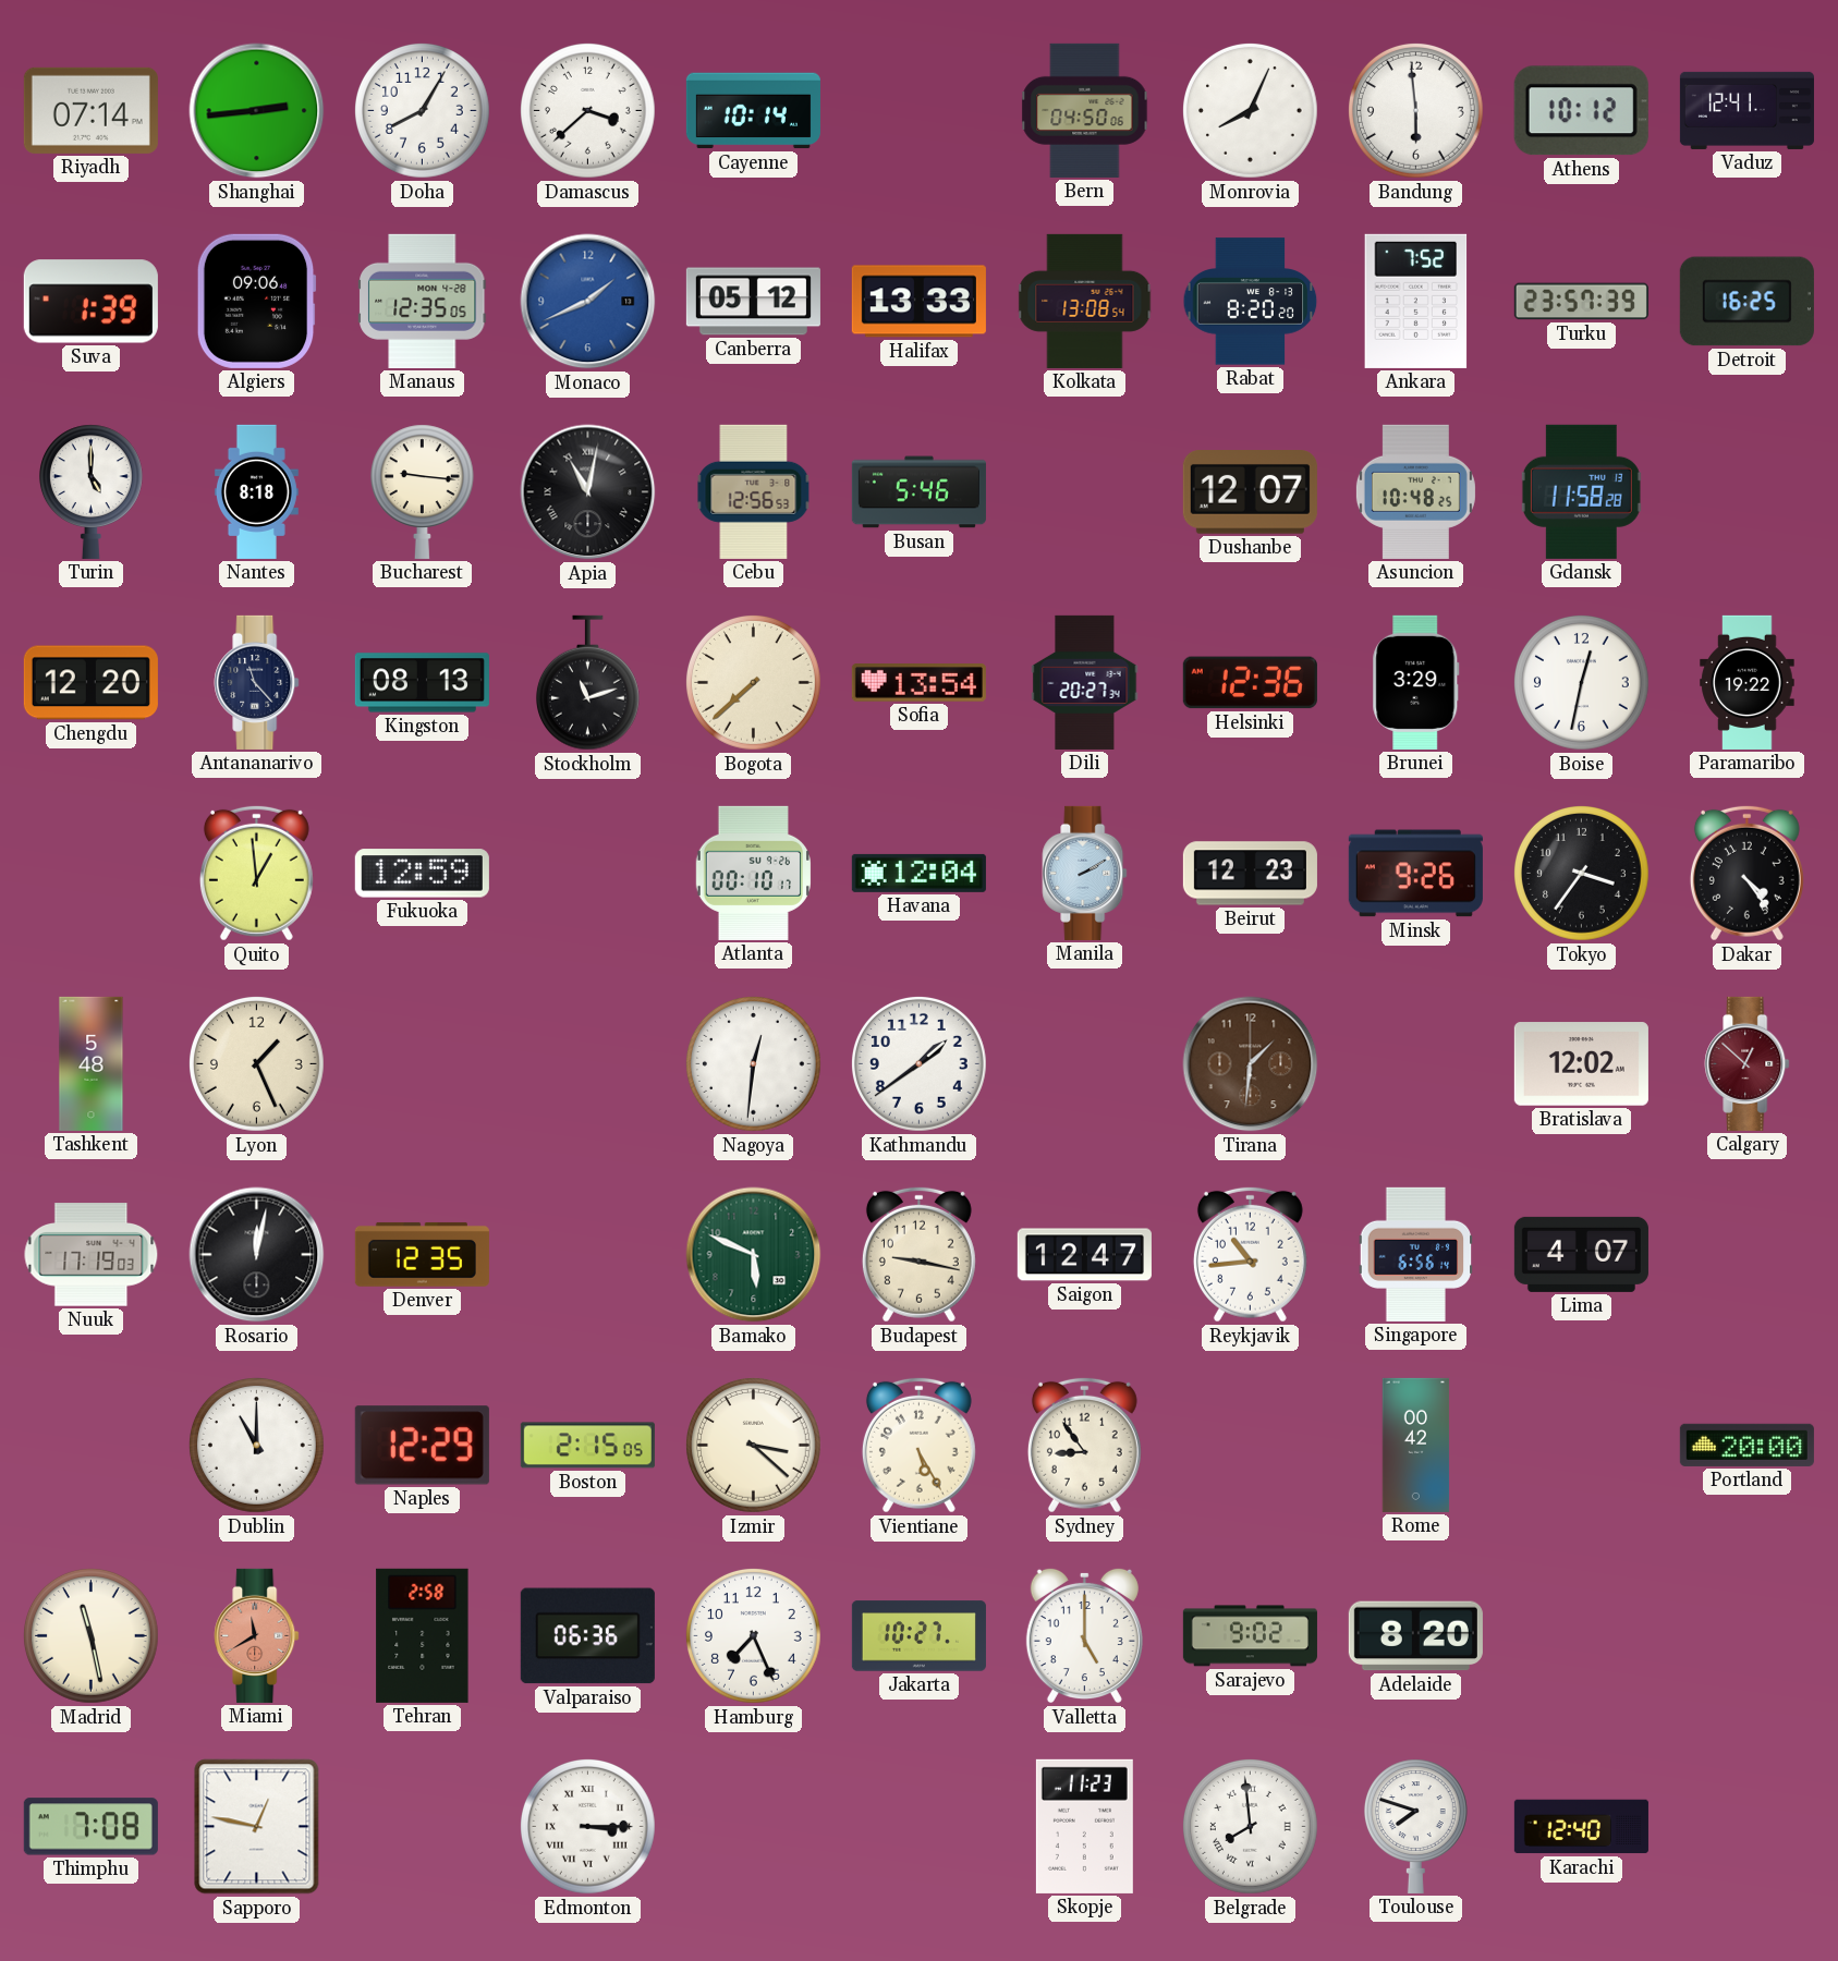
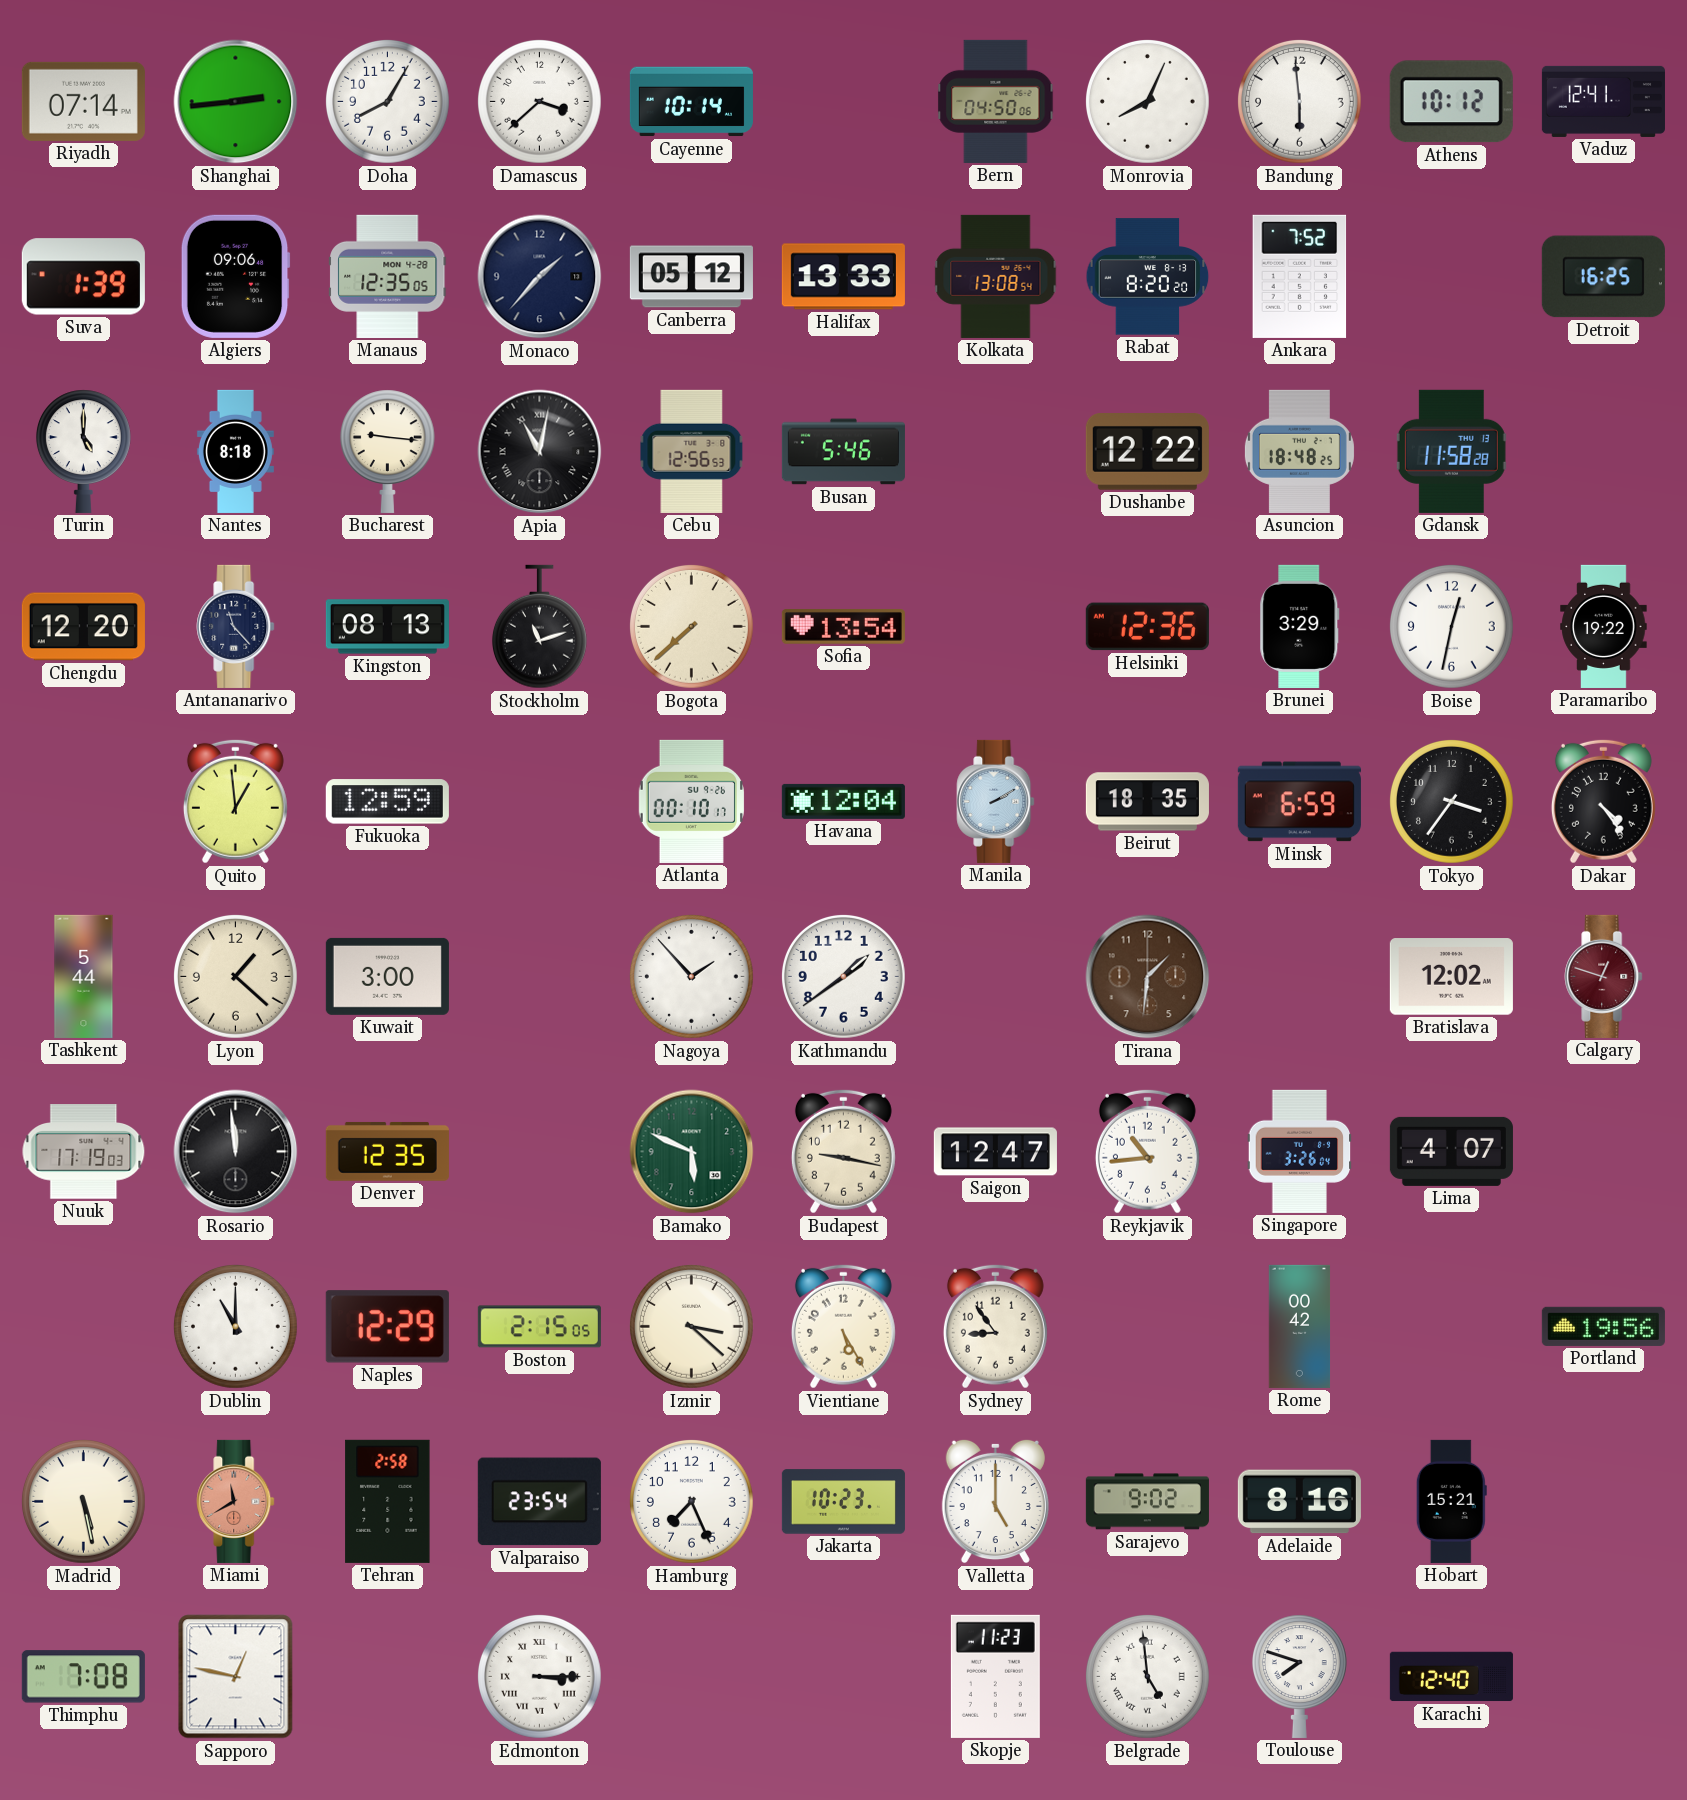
Monaco: 1:41 -> 1:37
Monaco dial: blue -> navy
Turku: 23:57 -> none
Dushanbe: 12:07 -> 12:22
Asuncion: 10:48 -> 18:48
Dili: 20:27 -> none
Beirut: 12:23 -> 18:35
Minsk: 9:26 -> 6:59
Tashkent: 5:48 -> 5:44
Lyon: 1:26 -> 1:22
Kuwait: none -> 3:00
Nagoya: 12:31 -> 1:53
Calgary: 12:52 -> 12:48
Rosario: 12:02 -> 11:59
Singapore: 6:56 -> 3:26
Portland: 20:00 -> 19:56
Madrid: 11:28 -> 5:28
Valparaiso: 06:36 -> 23:54
Jakarta: 10:27 -> 10:23
Adelaide: 8:20 -> 8:16
Hobart: none -> 15:21
Belgrade: 7:59 -> 4:59
